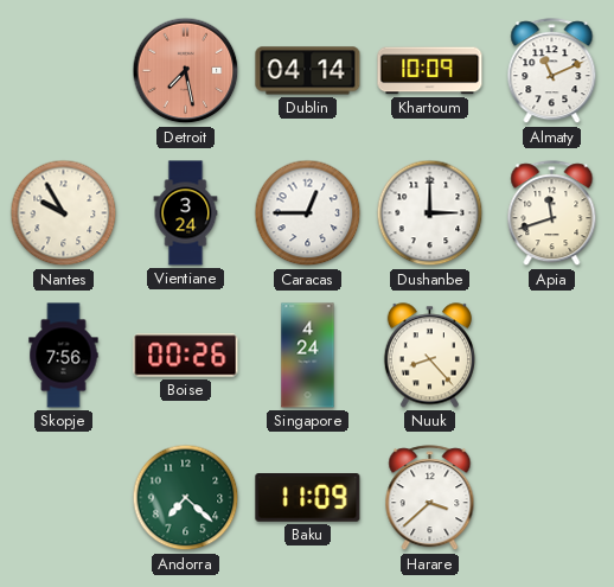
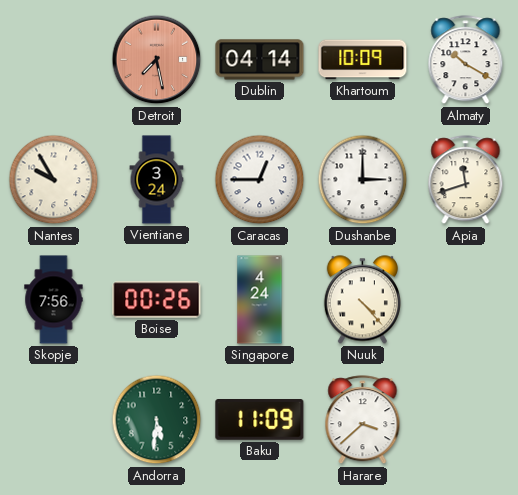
Almaty: 11:11 -> 10:20
Nuuk: 8:23 -> 4:23
Andorra: 7:22 -> 5:31
